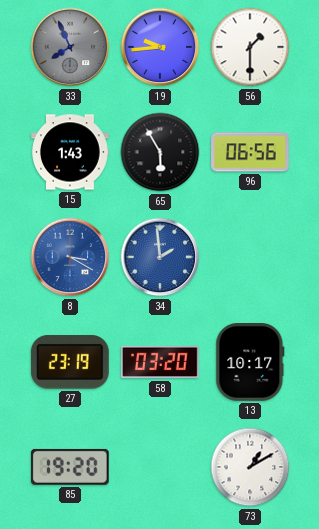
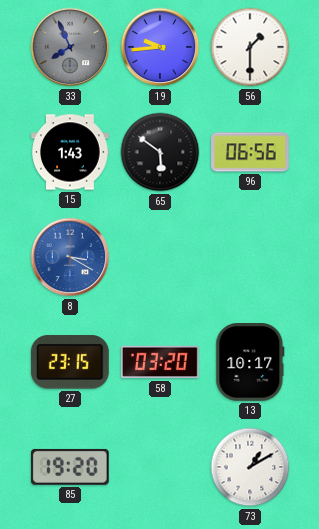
65: 5:55 -> 5:51
34: 1:59 -> none
27: 23:19 -> 23:15
